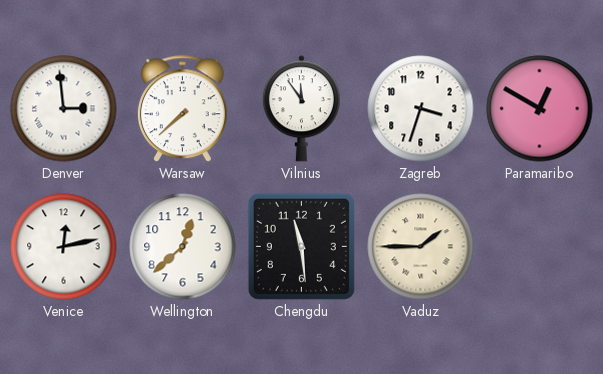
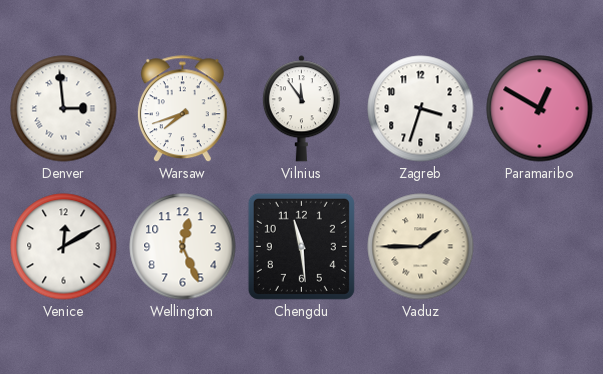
Warsaw: 7:38 -> 7:42
Venice: 12:13 -> 12:10
Wellington: 12:38 -> 12:26
